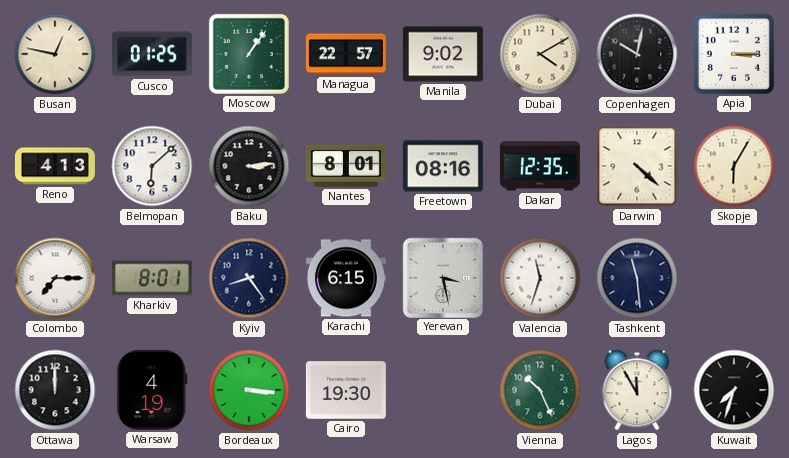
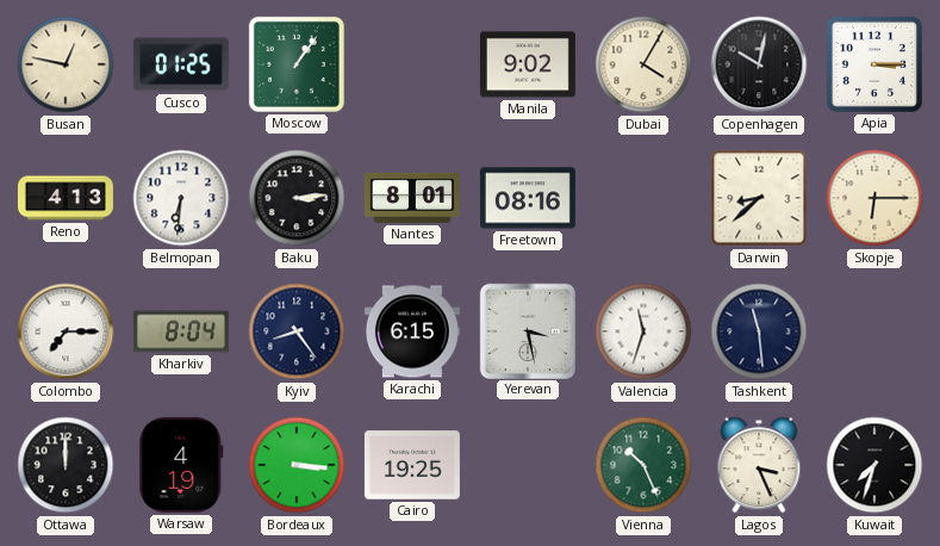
Managua: 22:57 -> none
Dubai: 4:10 -> 4:05
Belmopan: 6:08 -> 6:31
Dakar: 12:35 -> none
Darwin: 4:22 -> 8:38
Skopje: 6:05 -> 6:15
Kharkiv: 8:01 -> 8:04
Cairo: 19:30 -> 19:25
Lagos: 11:55 -> 3:26
